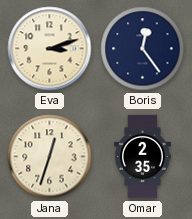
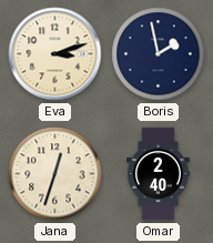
Boris: 12:24 -> 1:58
Omar: 2:35 -> 2:40
